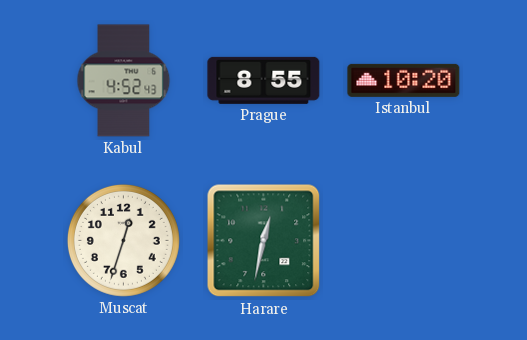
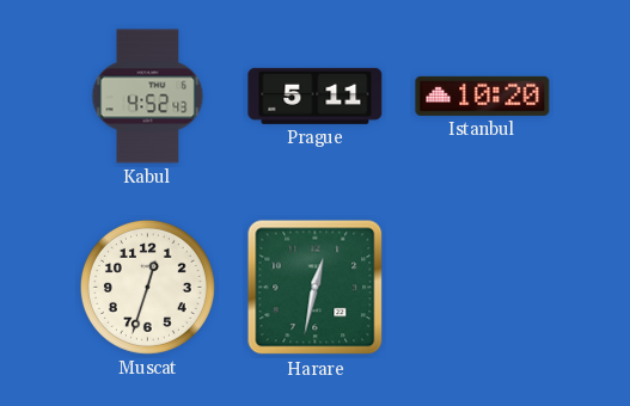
Prague: 8:55 -> 5:11
